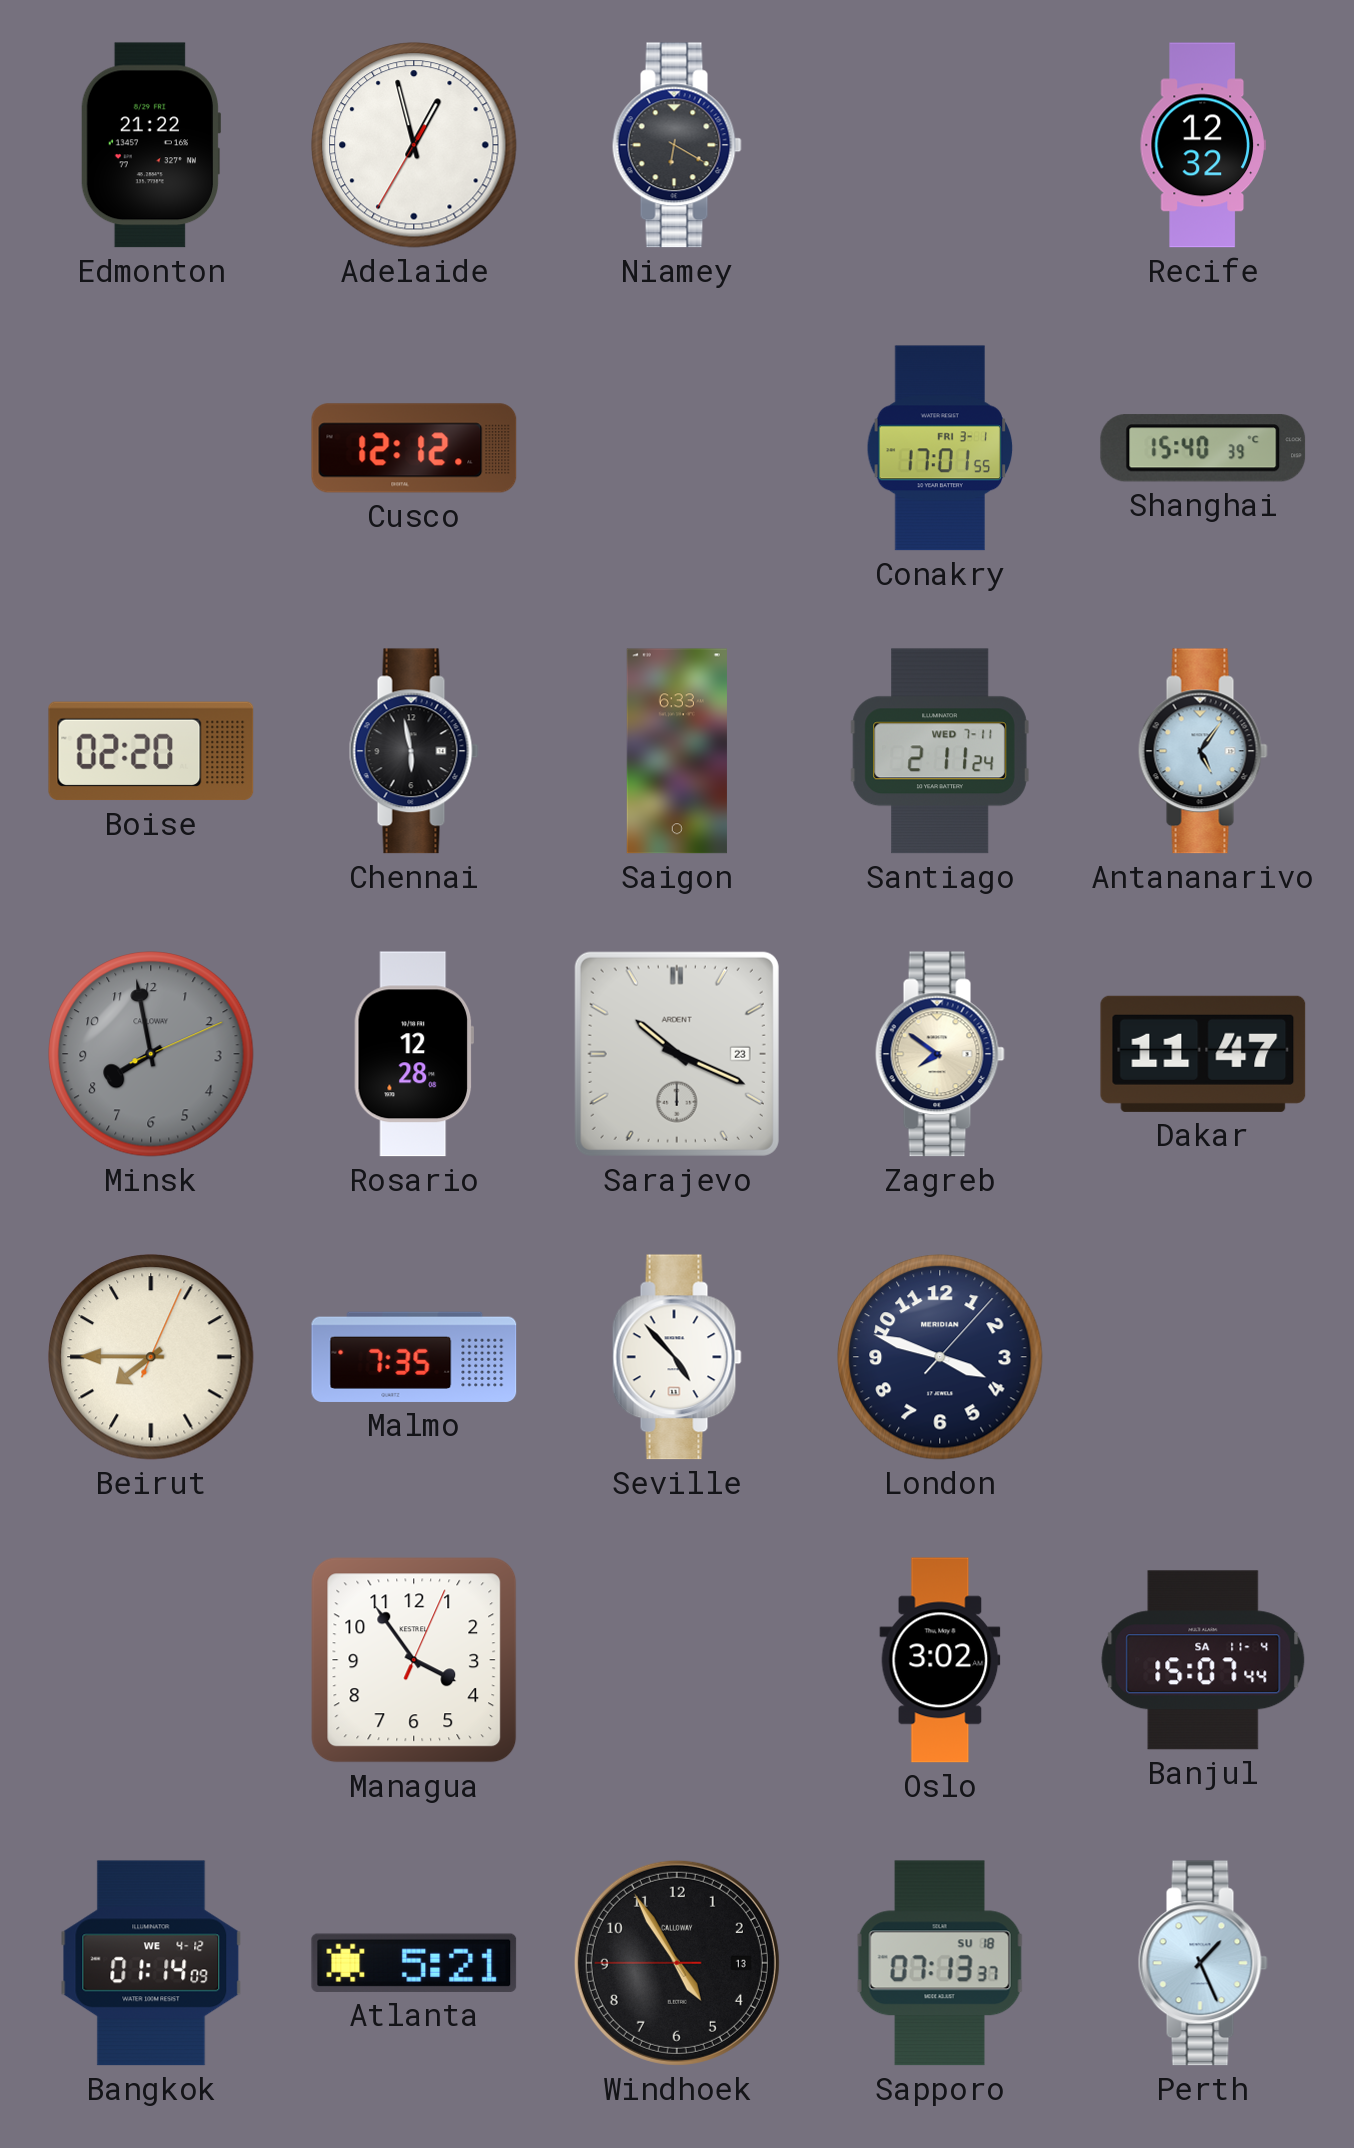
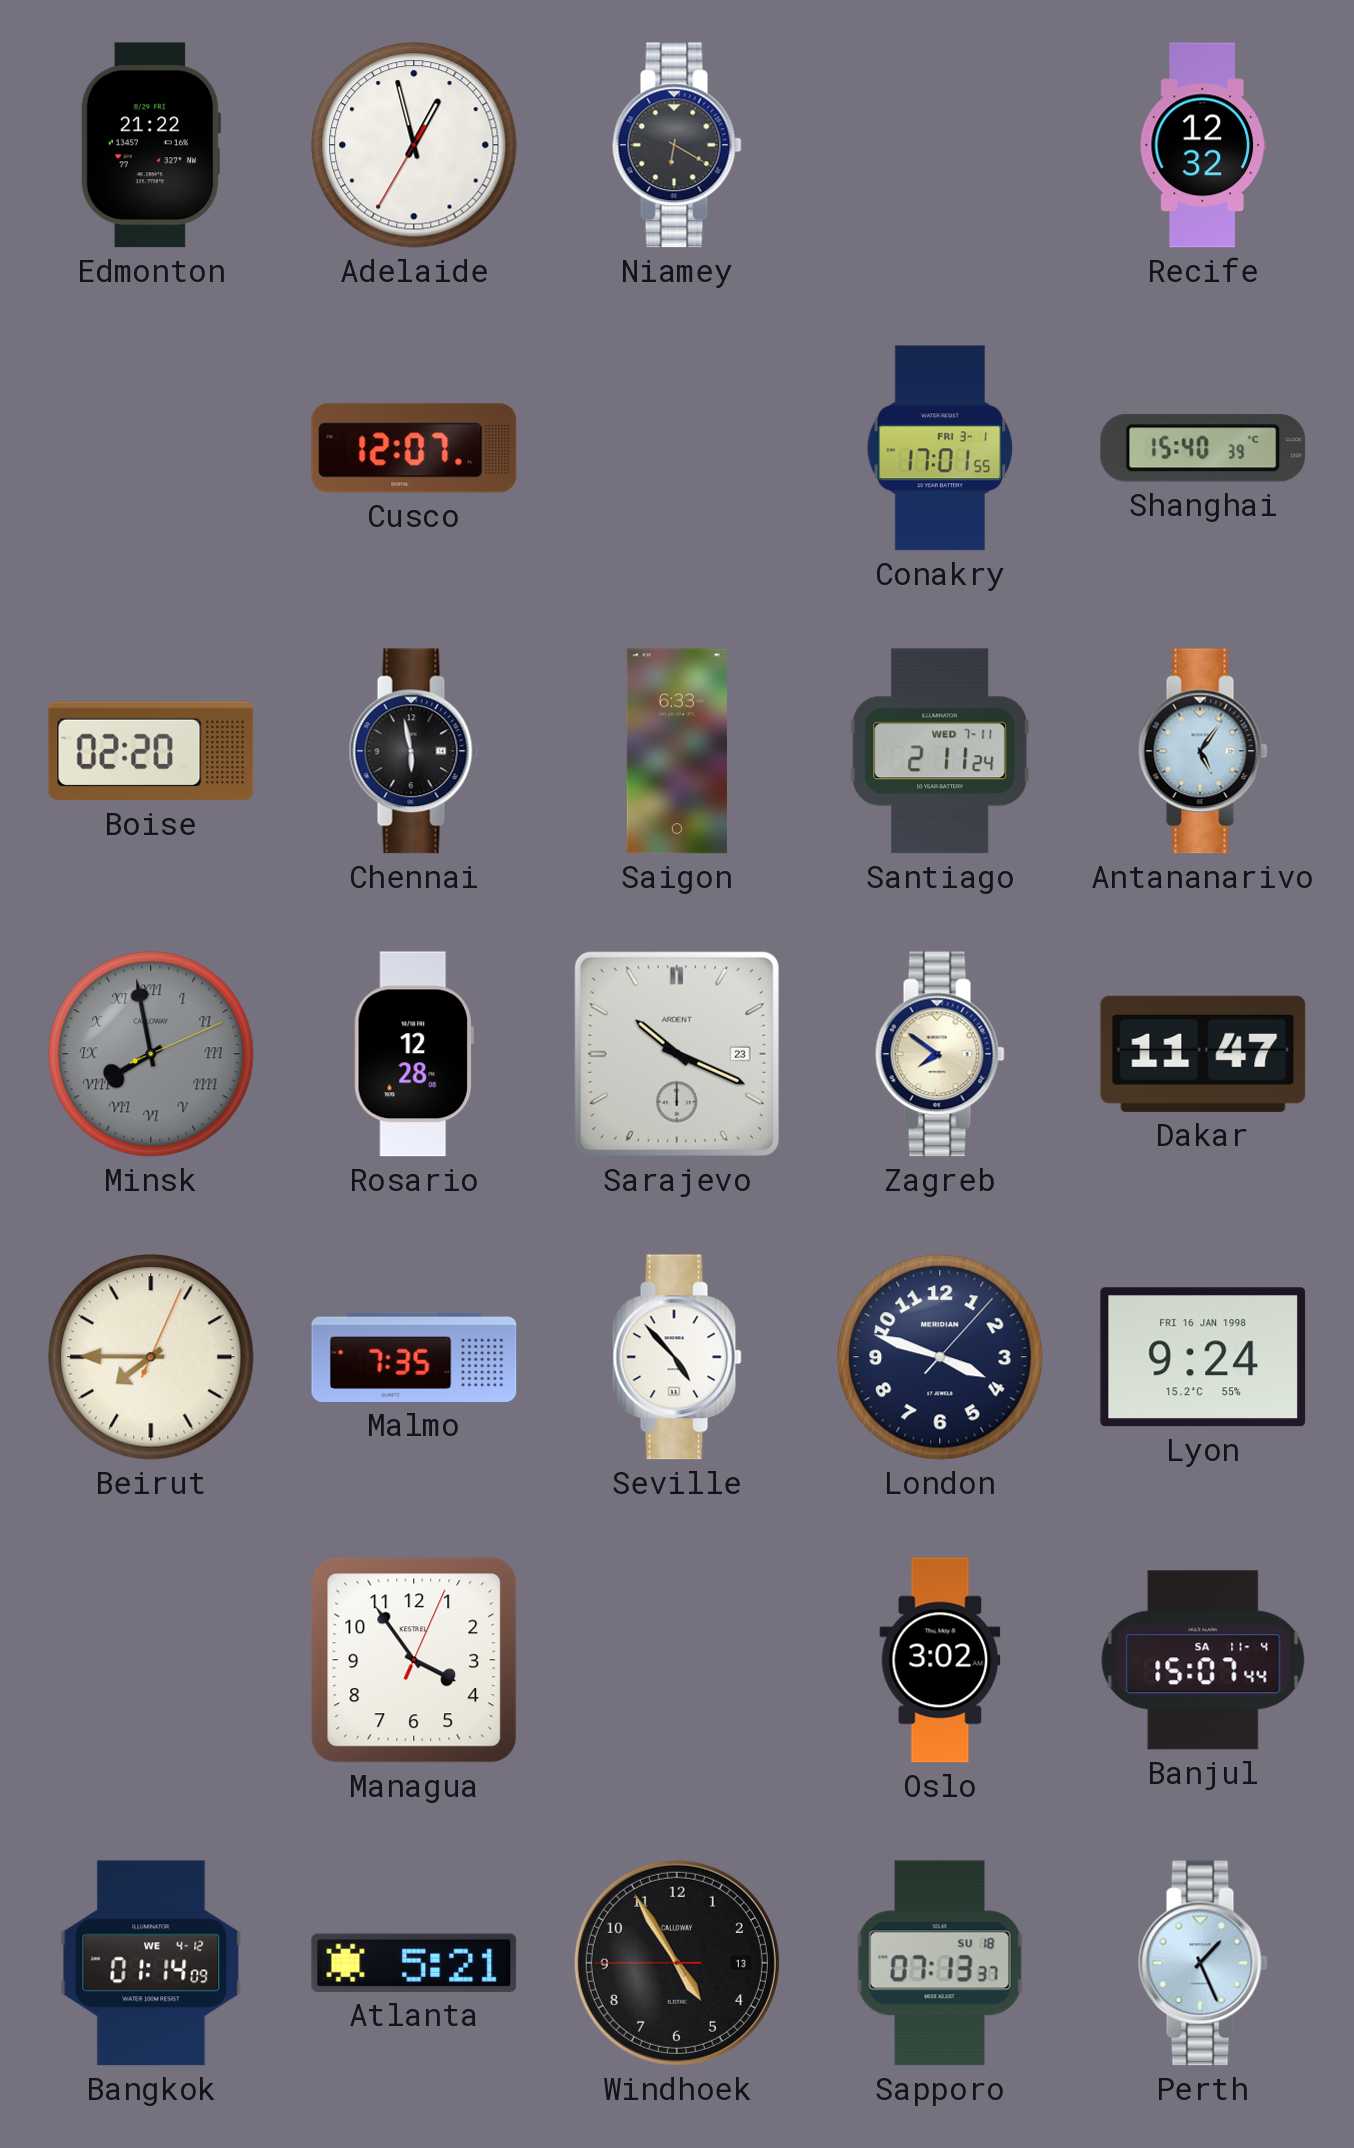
Cusco: 12:12 -> 12:07
Minsk numerals: Arabic -> Roman
Lyon: none -> 9:24
